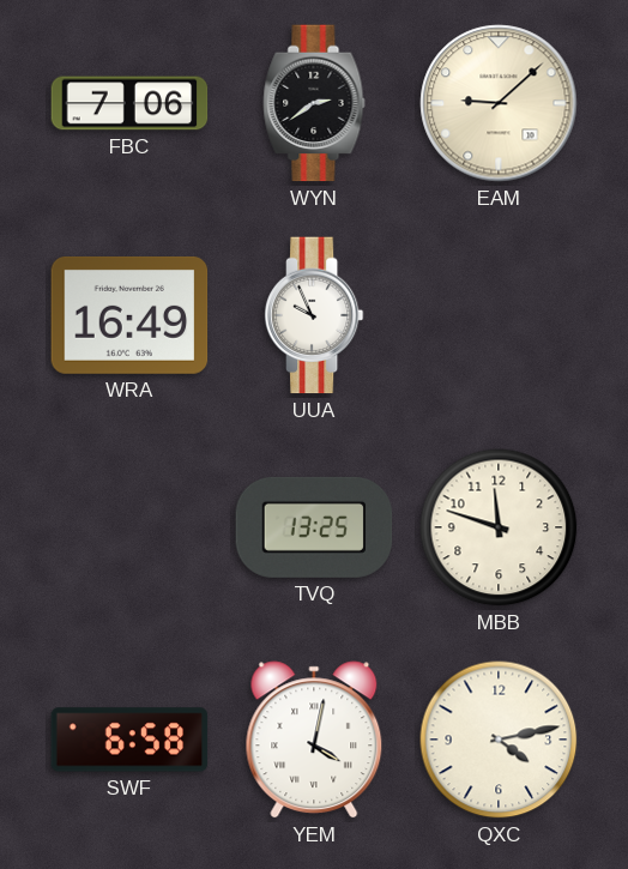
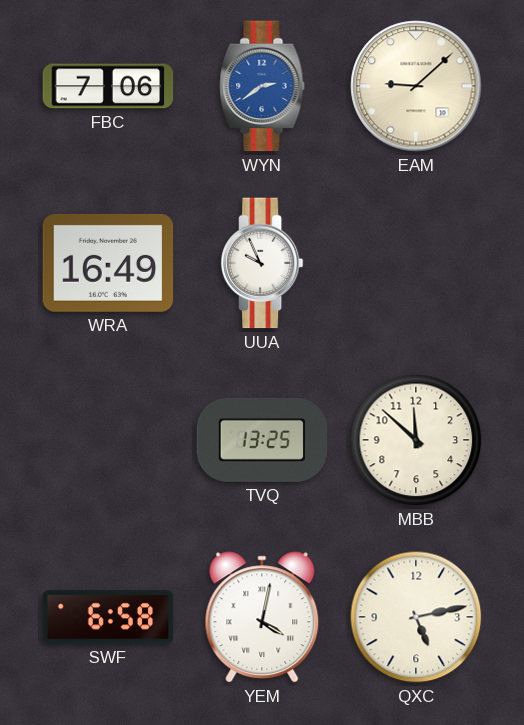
WYN dial: black -> blue
MBB: 11:48 -> 11:52
QXC: 4:13 -> 5:13
